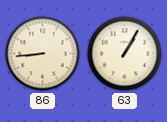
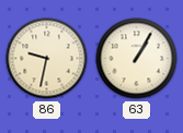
86: 8:44 -> 9:32
